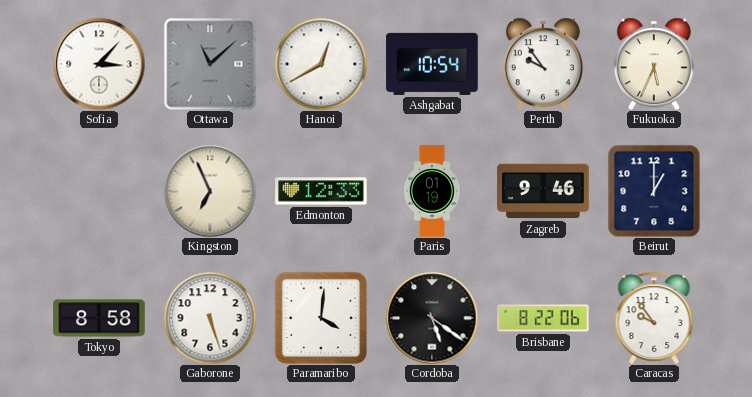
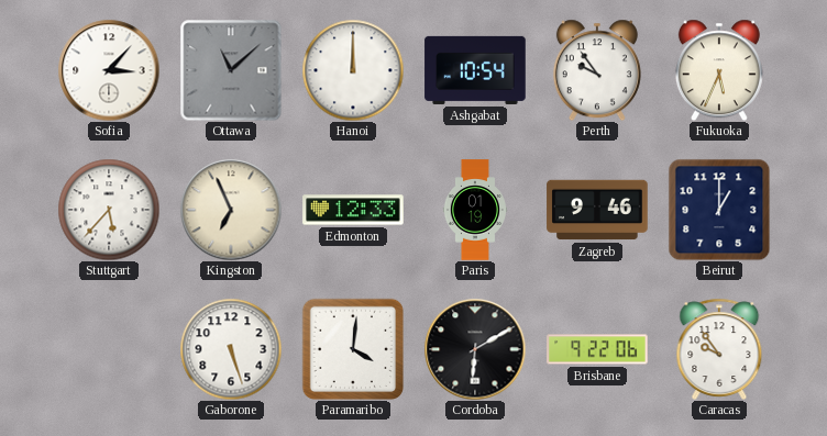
Hanoi: 12:40 -> 12:00
Stuttgart: none -> 5:37
Tokyo: 8:58 -> none
Cordoba: 5:21 -> 6:10
Brisbane: 8:22 -> 9:22
